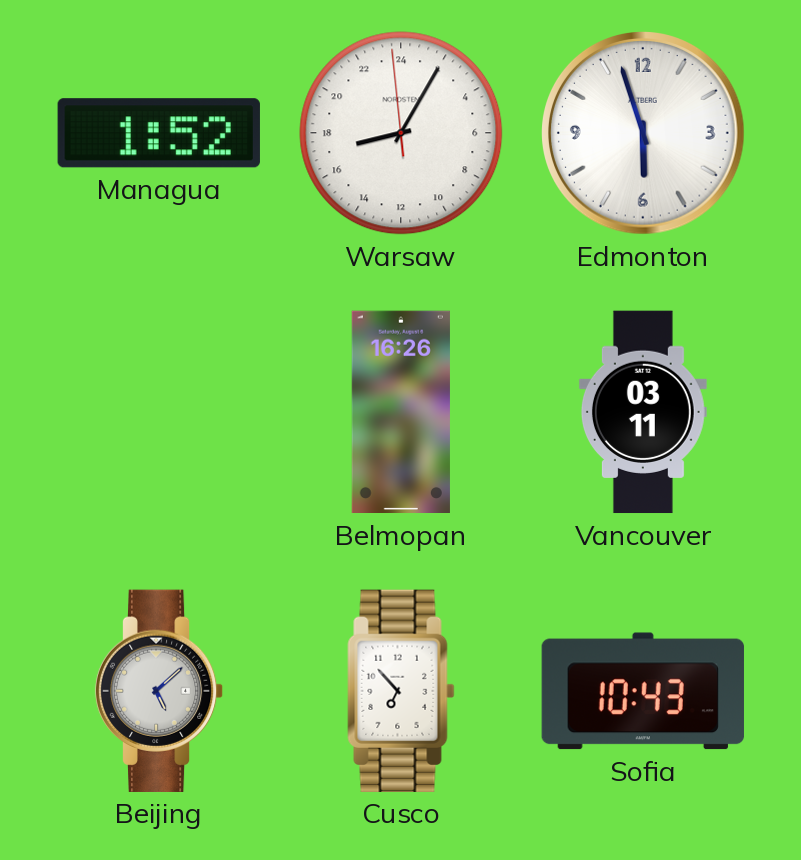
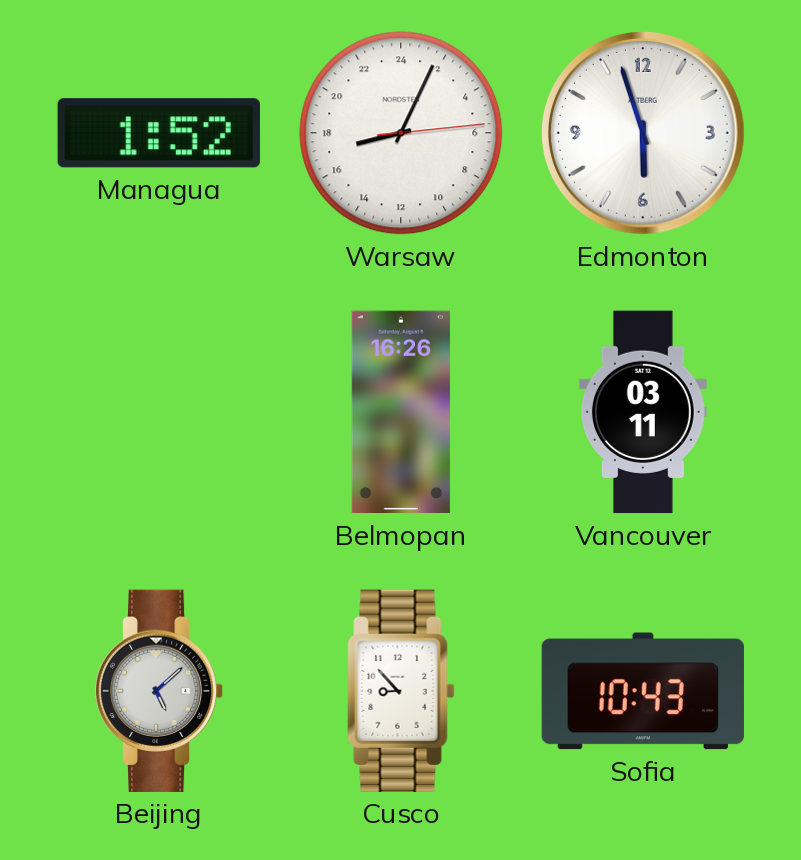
Warsaw: 17:04:59 -> 17:04:14
Cusco: 6:53 -> 8:53
